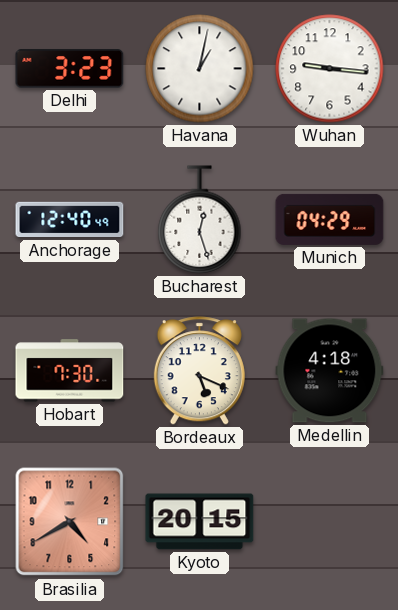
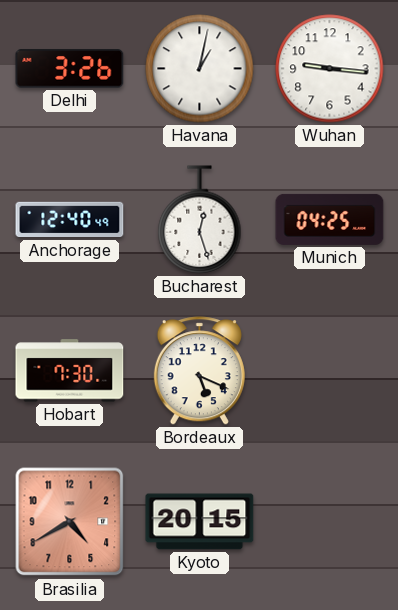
Delhi: 3:23 -> 3:26
Munich: 04:29 -> 04:25
Medellin: 4:18 -> none
